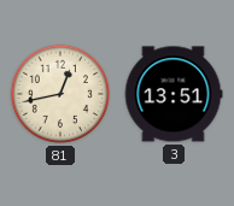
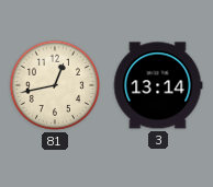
3: 13:51 -> 13:14
